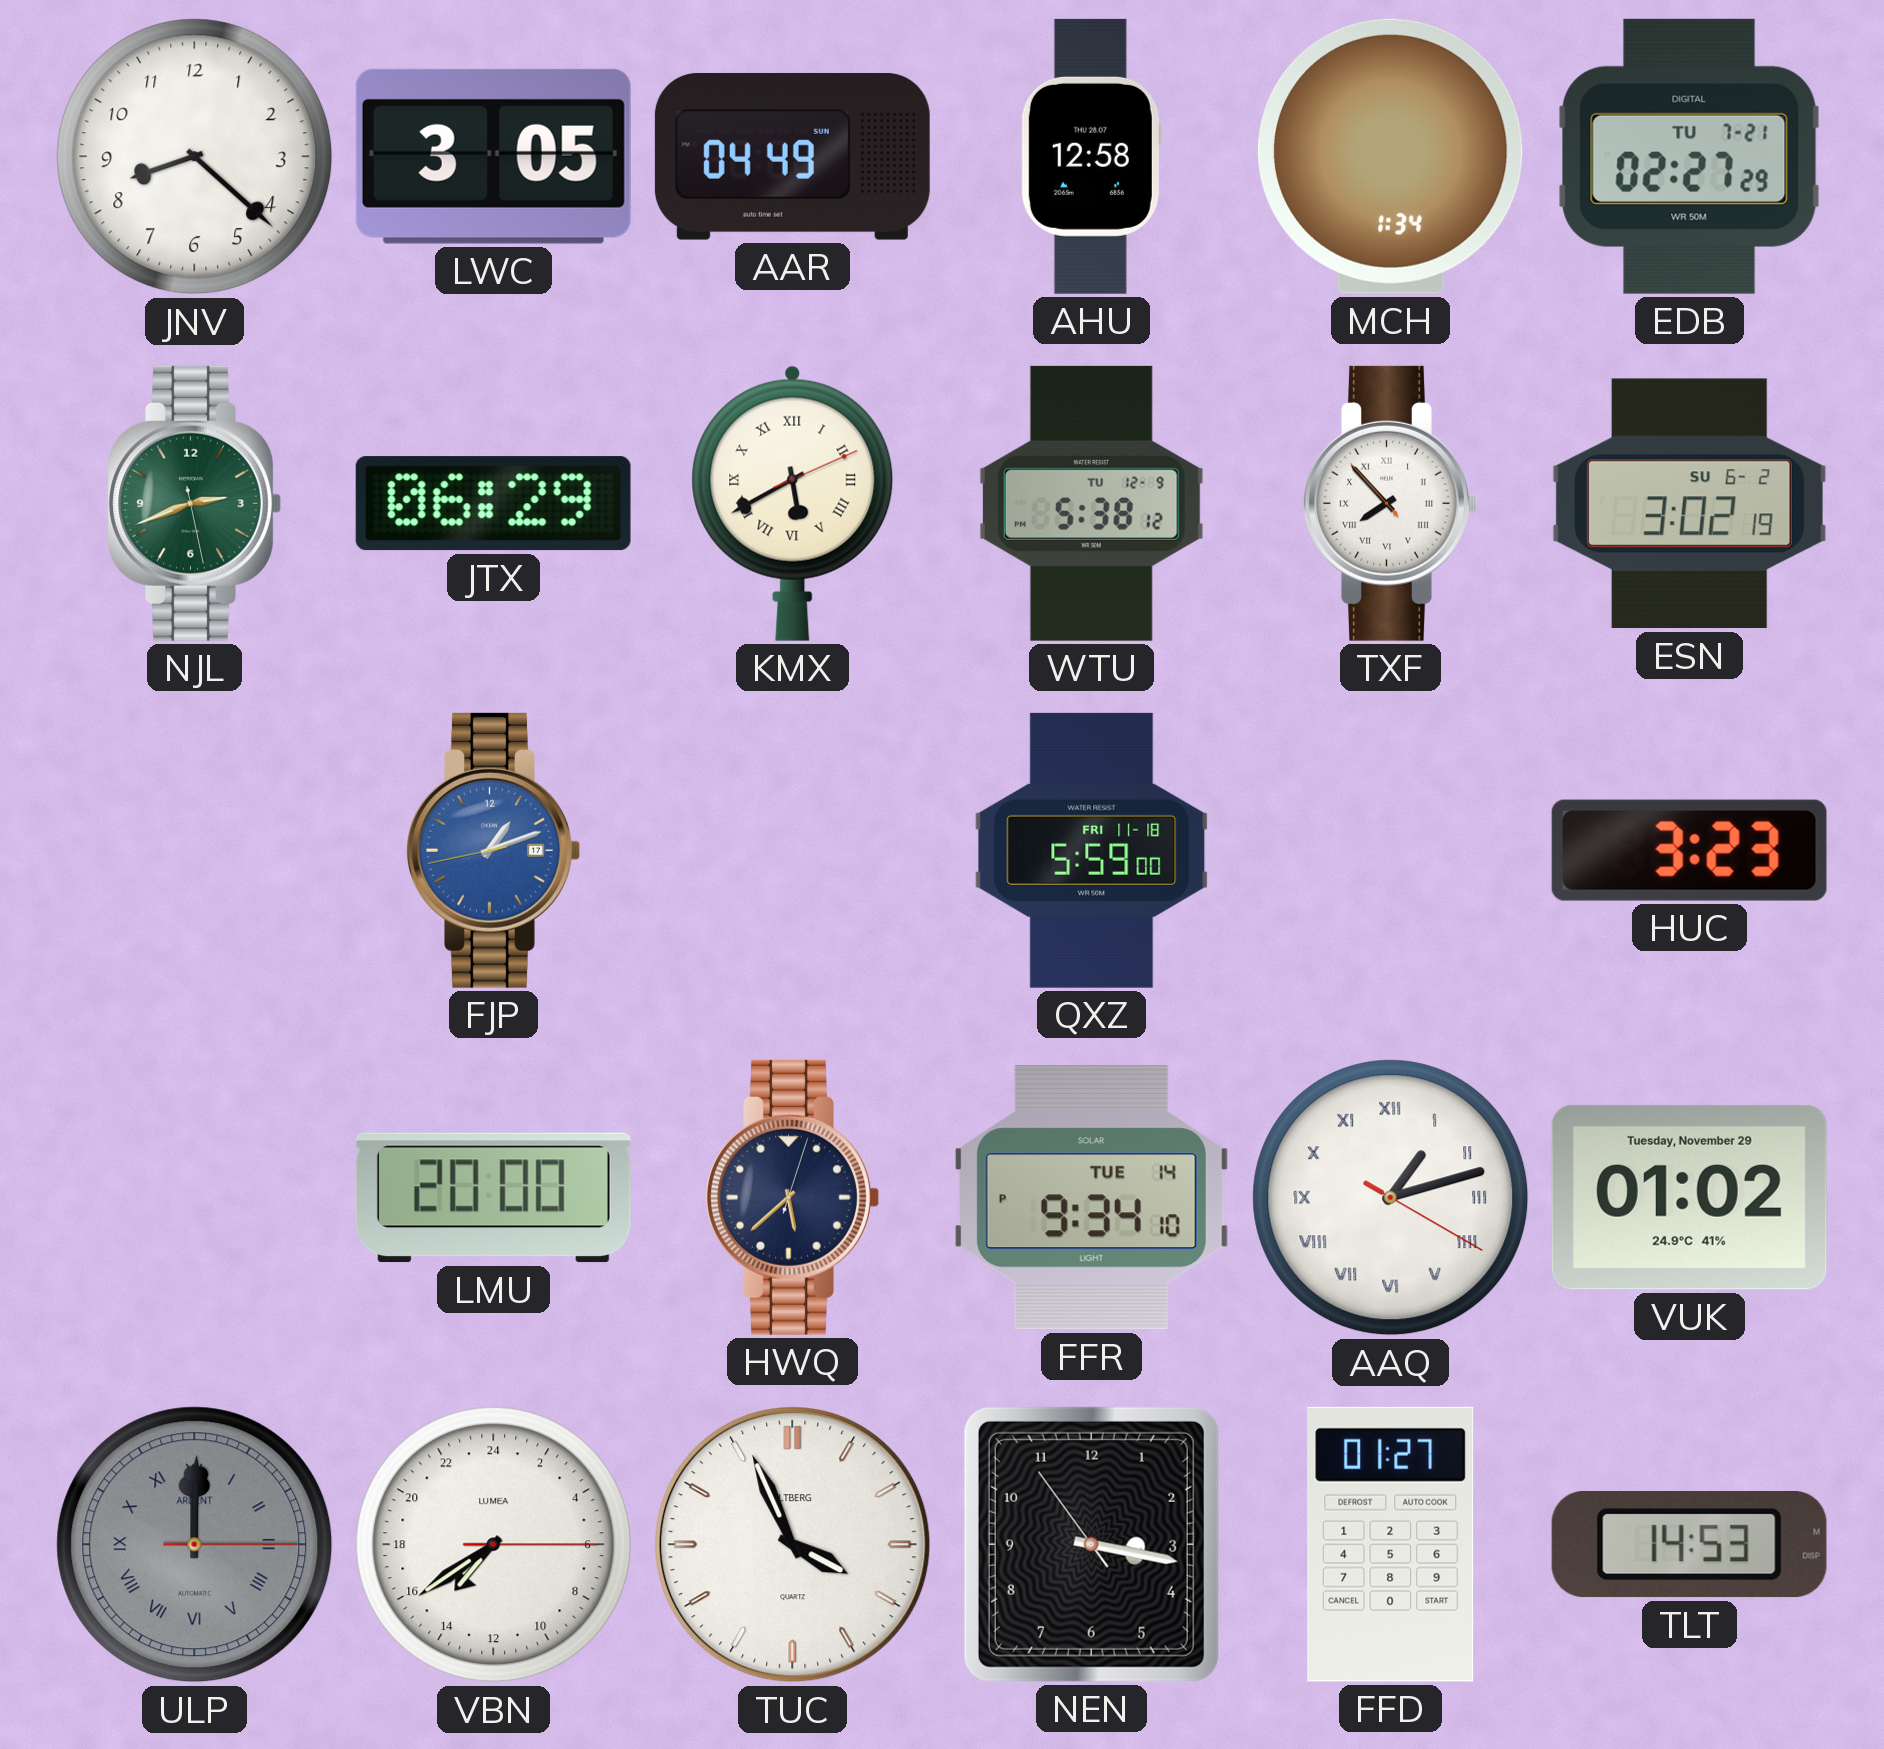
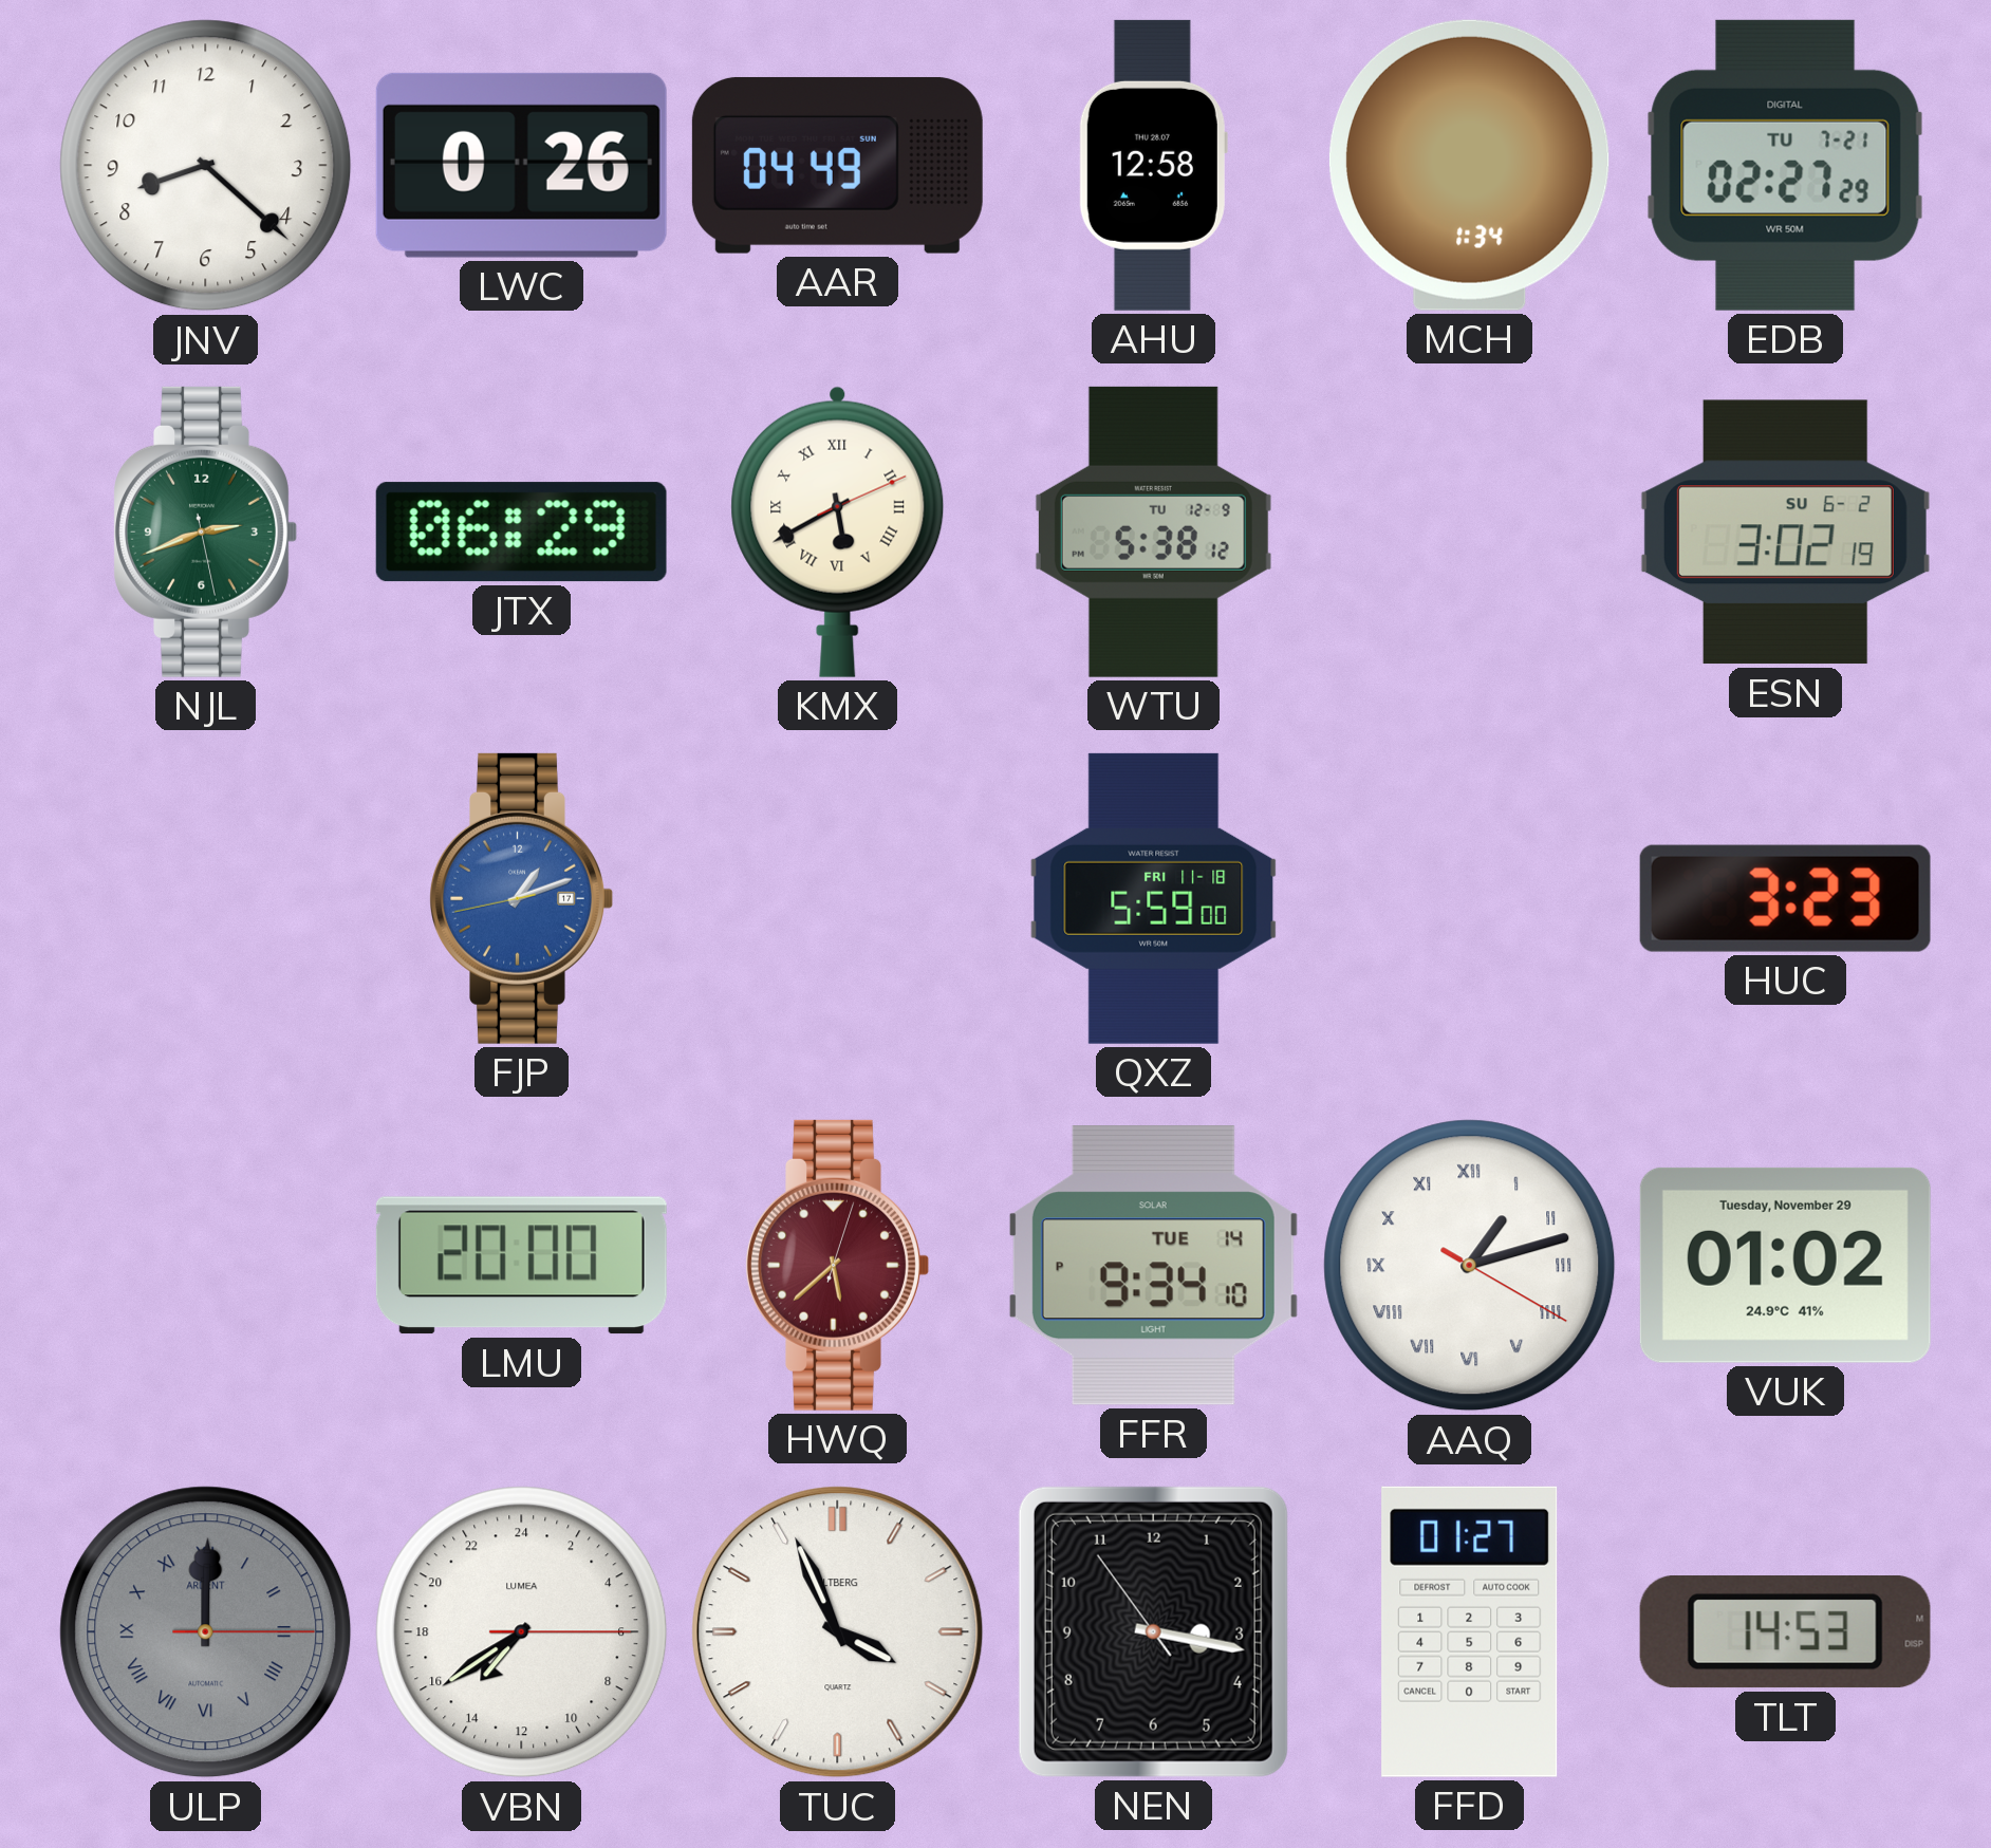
LWC: 3:05 -> 0:26
TXF: 7:52 -> none
HWQ dial: navy -> burgundy
